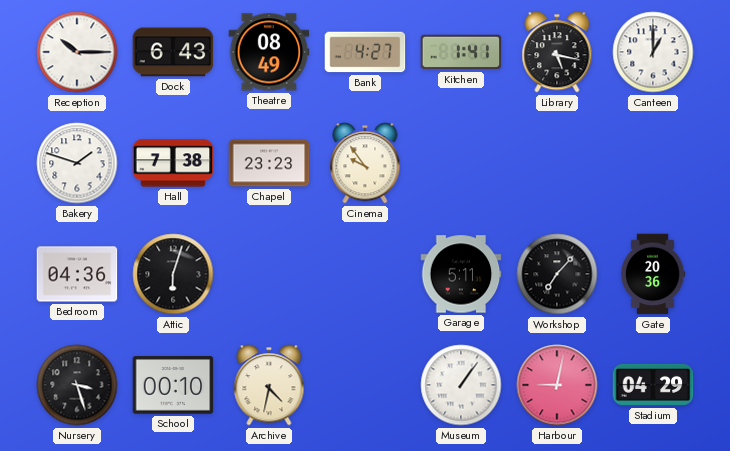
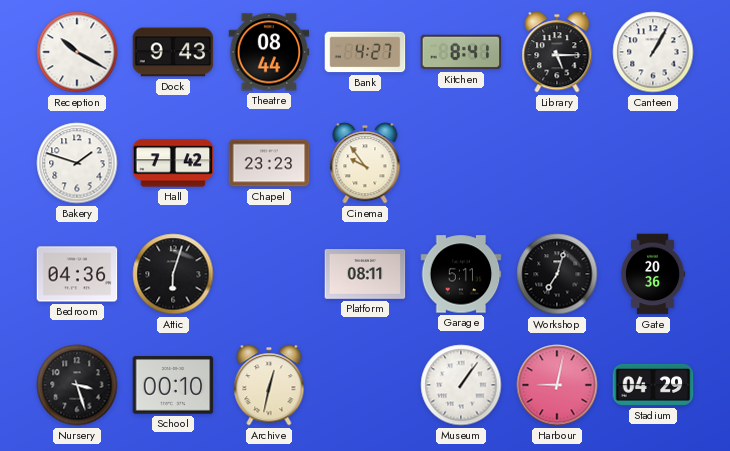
Reception: 10:15 -> 10:20
Dock: 6:43 -> 9:43
Theatre: 08:49 -> 08:44
Kitchen: 1:41 -> 8:41
Library: 5:17 -> 5:15
Canteen: 1:00 -> 1:05
Hall: 7:38 -> 7:42
Platform: none -> 08:11
Workshop: 7:07 -> 7:03
Archive: 4:32 -> 12:32
